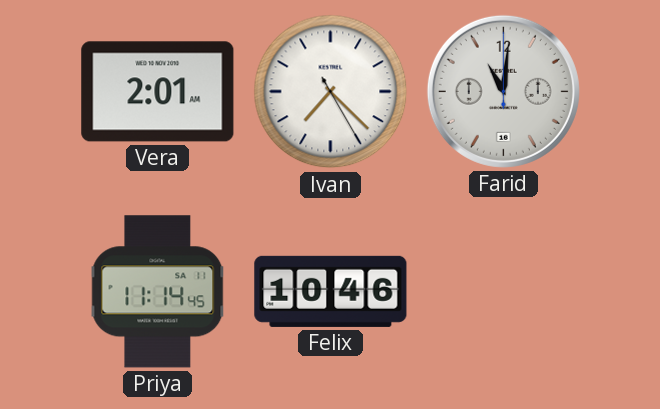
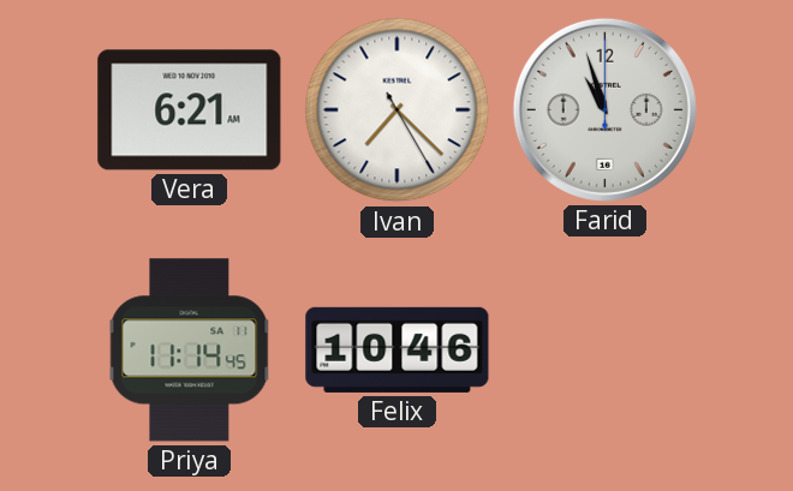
Vera: 2:01 -> 6:21
Farid: 11:01 -> 10:57
